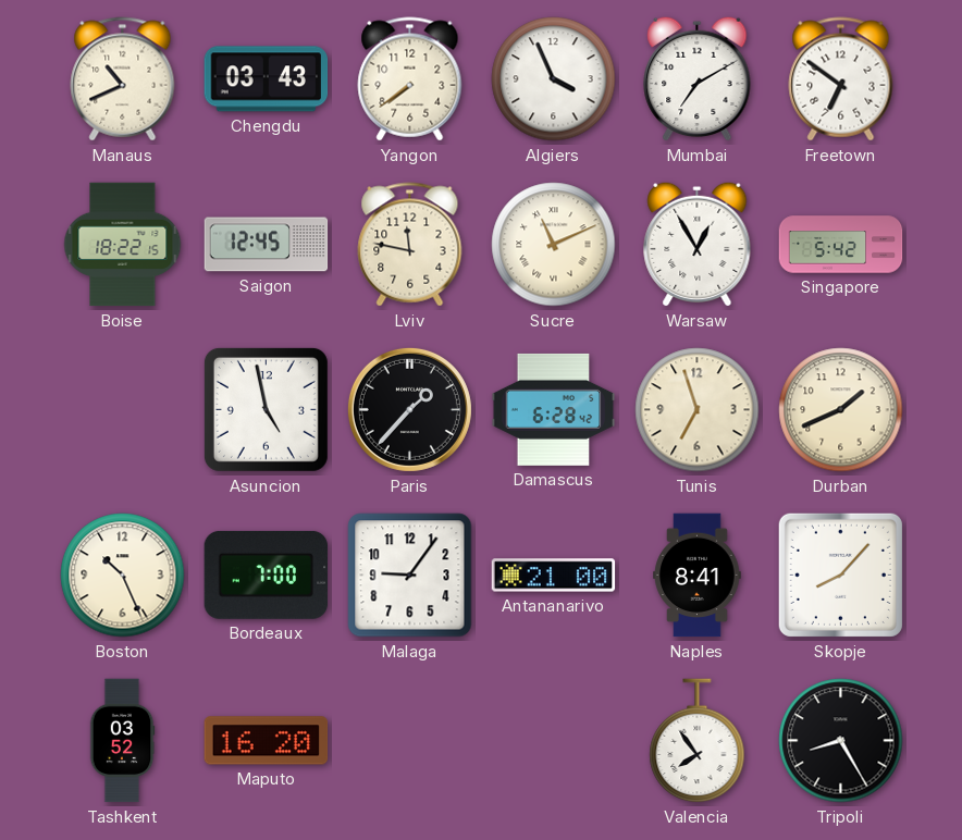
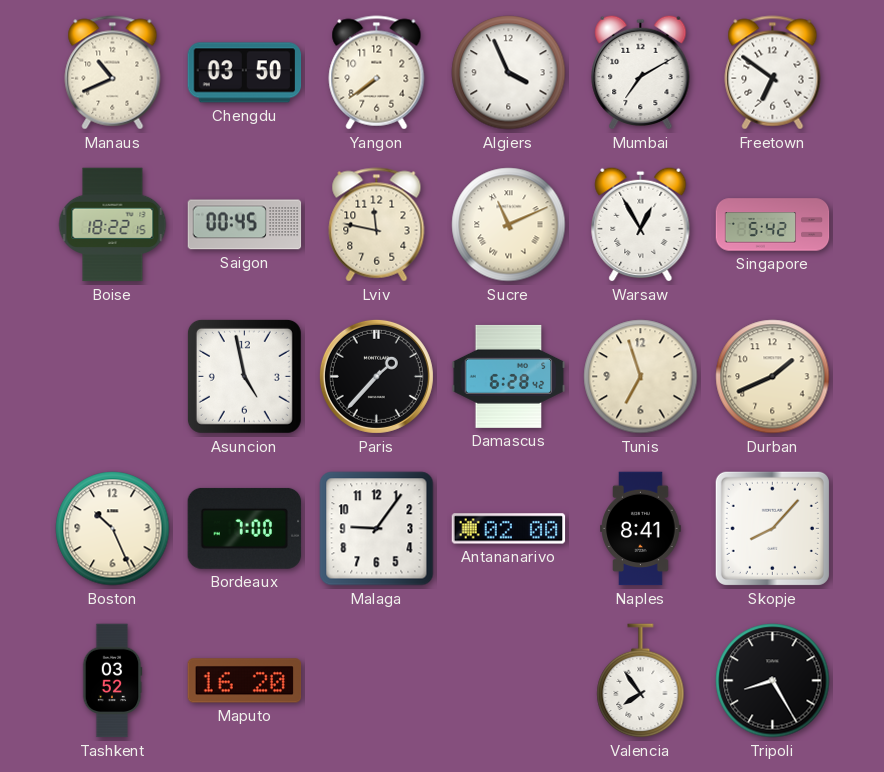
Chengdu: 03:43 -> 03:50
Saigon: 12:45 -> 00:45
Antananarivo: 21:00 -> 02:00
